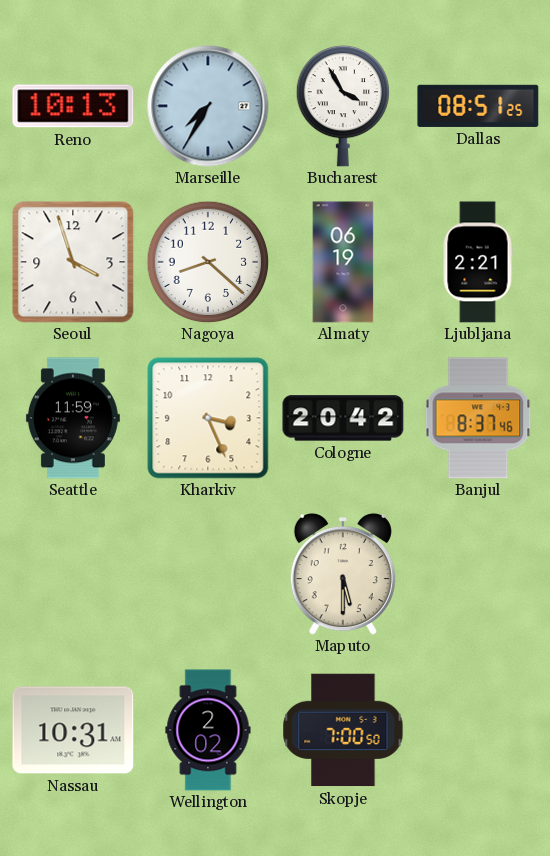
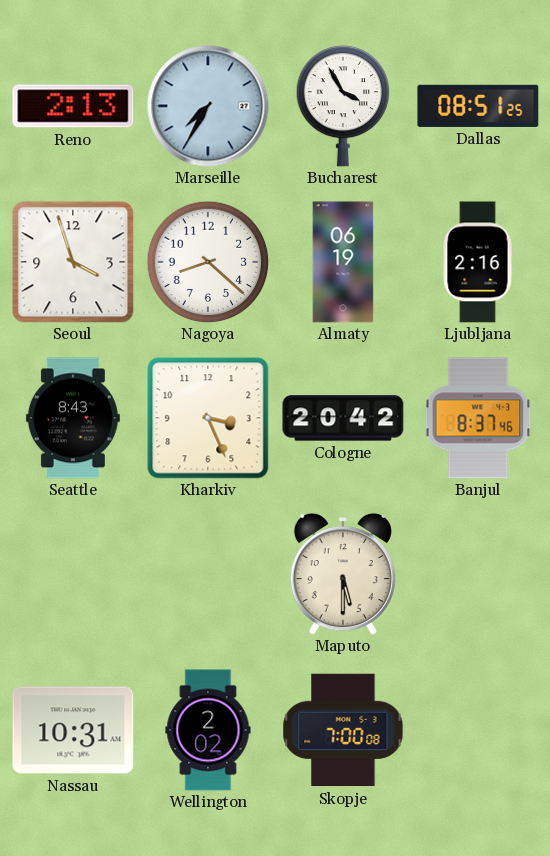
Reno: 10:13 -> 2:13
Ljubljana: 2:21 -> 2:16
Seattle: 11:59 -> 8:43
Skopje: 7:00:50 -> 7:00:08
